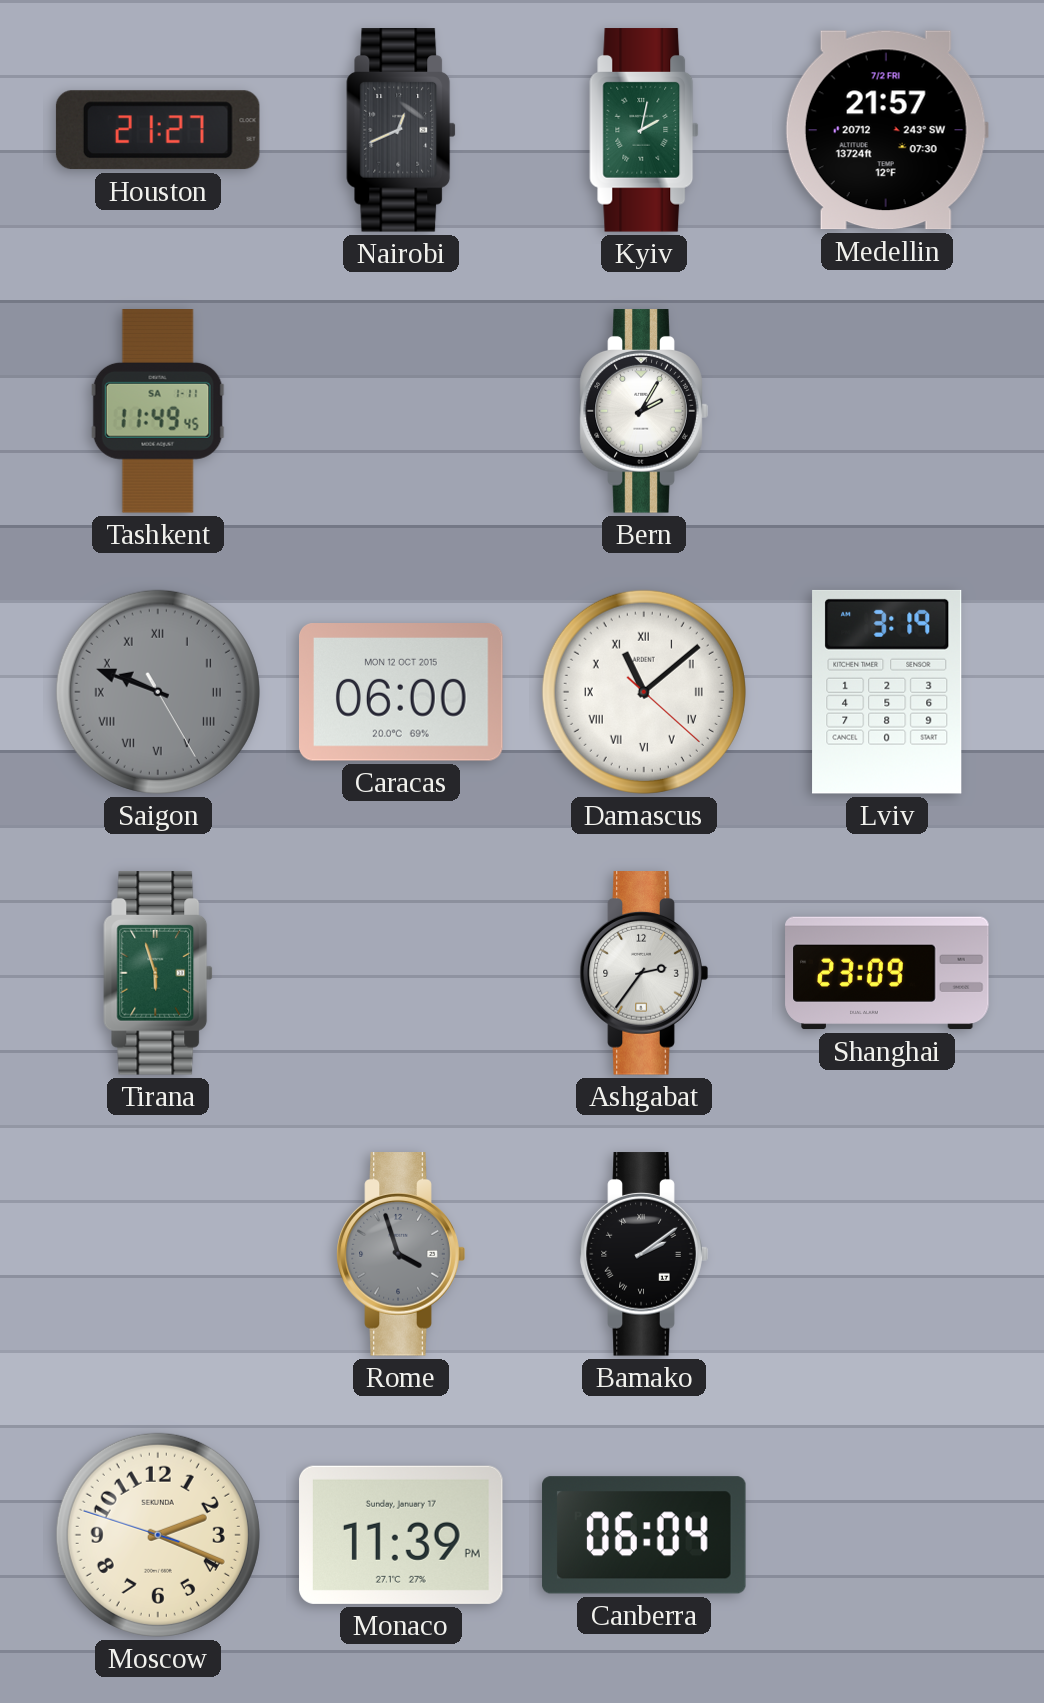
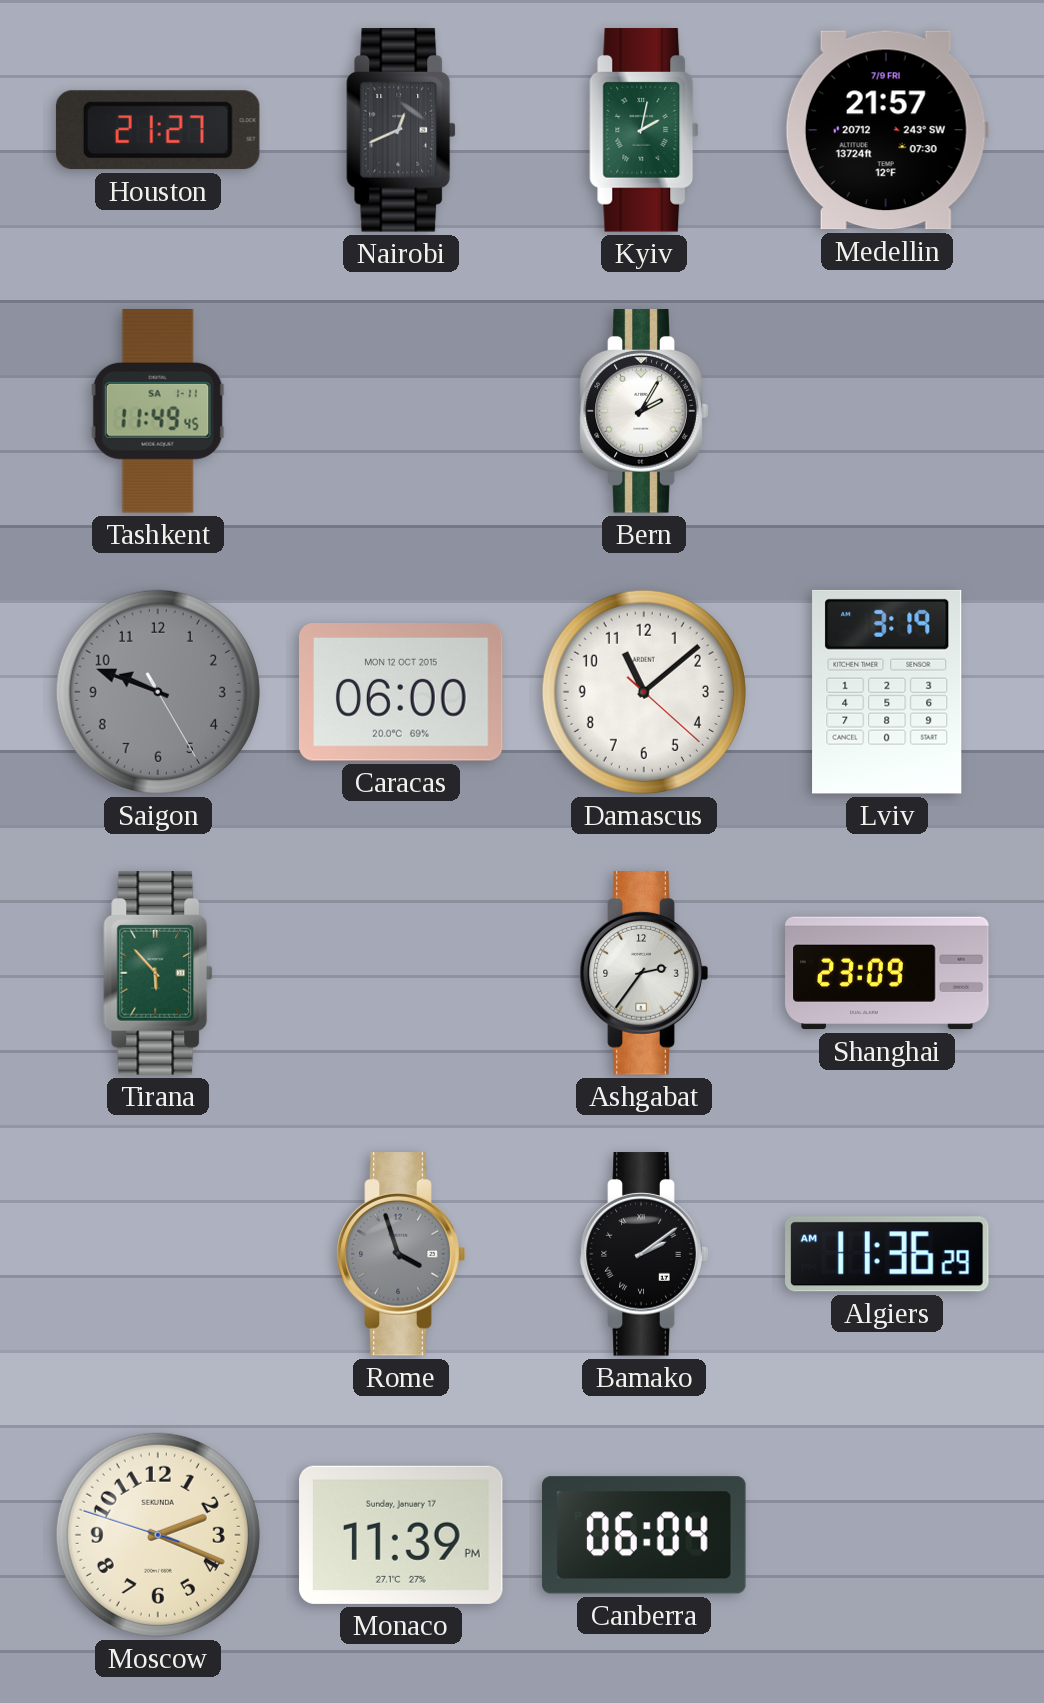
Medellin date: 7/2 FRI -> 7/9 FRI
Saigon numerals: Roman -> Arabic
Damascus numerals: Roman -> Arabic
Tirana: 5:57 -> 5:53
Algiers: none -> 11:36
